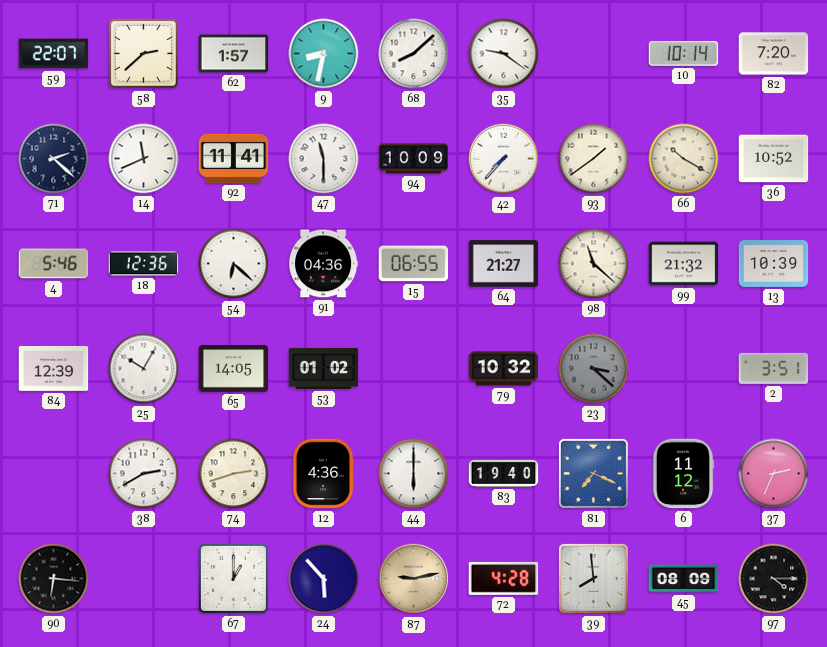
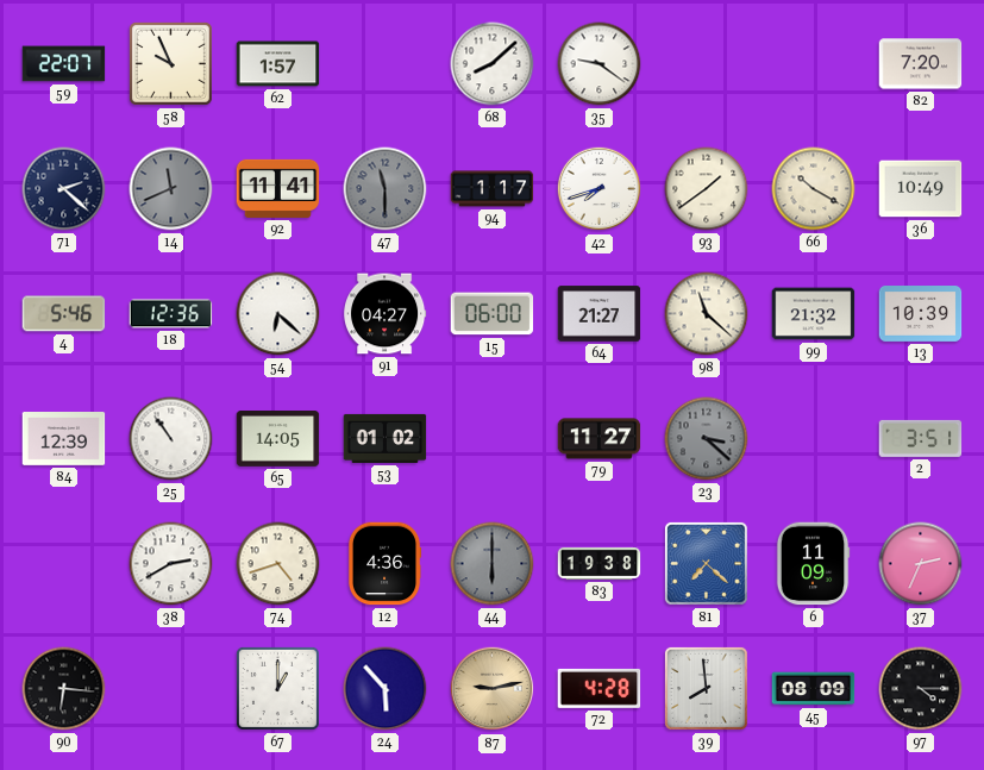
58: 2:38 -> 9:56
9: 8:32 -> none
10: 10:14 -> none
14 dial: white -> grey
47 dial: white -> grey
94: 10:09 -> 1:17
42: 7:37 -> 7:42
36: 10:52 -> 10:49
91: 04:36 -> 04:27
15: 06:55 -> 06:00
25: 10:05 -> 10:54
79: 10:32 -> 11:27
74: 2:42 -> 4:42
44 dial: white -> grey
83: 19:40 -> 19:38
81: 7:19 -> 7:22
6: 11:12 -> 11:09
